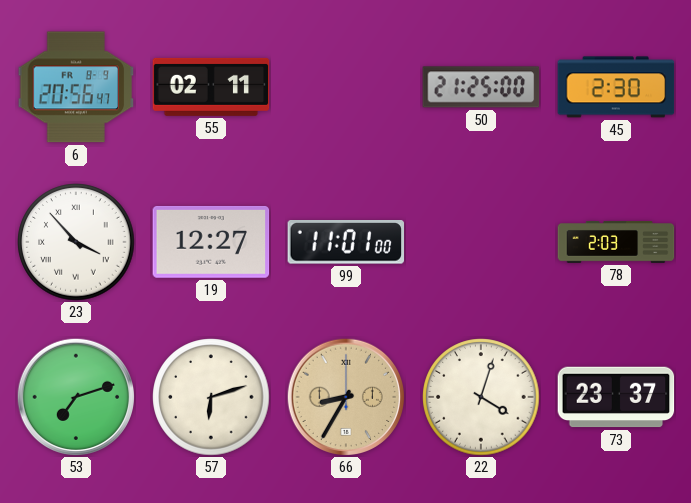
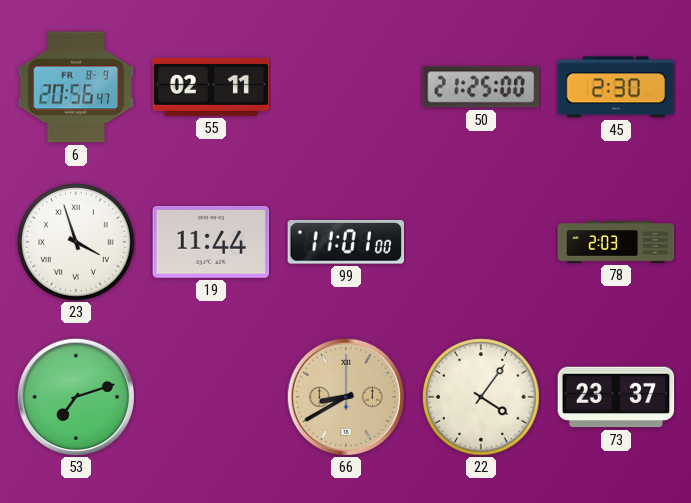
23: 3:53 -> 3:57
19: 12:27 -> 11:44
57: 6:12 -> none
66: 8:35 -> 8:40
22: 4:03 -> 4:06
